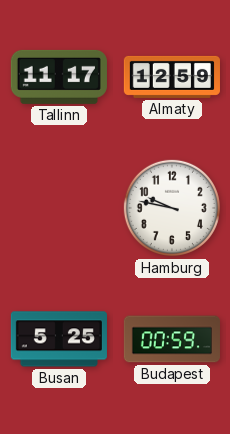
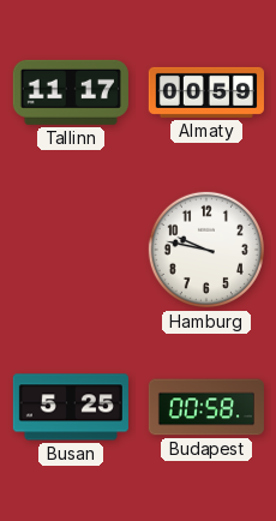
Almaty: 12:59 -> 00:59
Budapest: 00:59 -> 00:58
